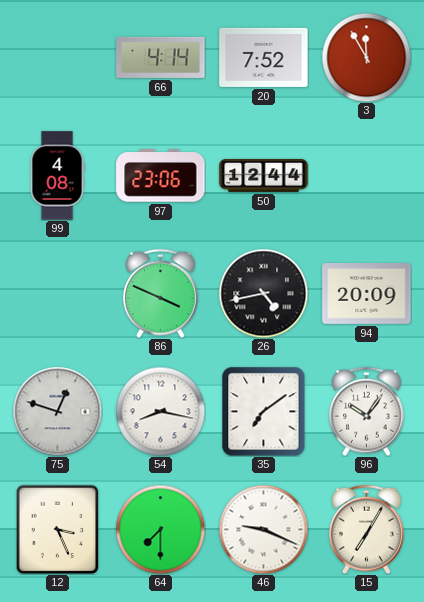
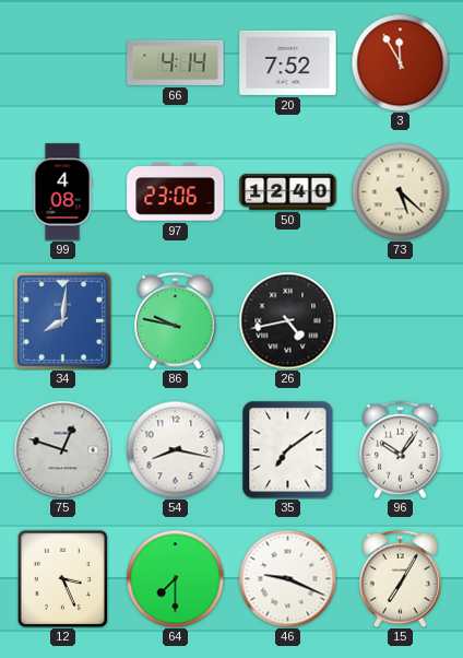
50: 12:44 -> 12:40
73: none -> 5:22
34: none -> 8:01
86: 3:49 -> 9:47
94: 20:09 -> none
